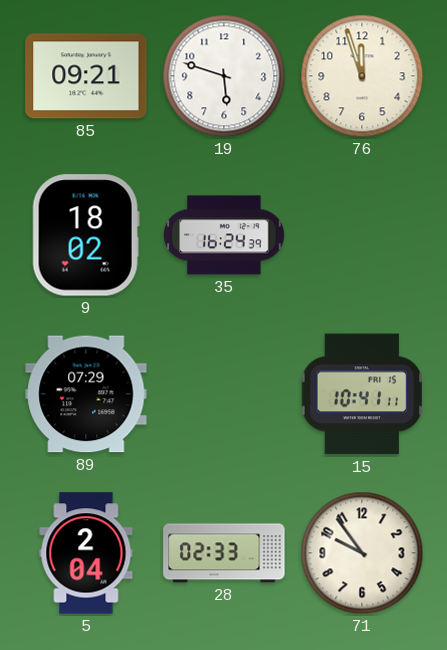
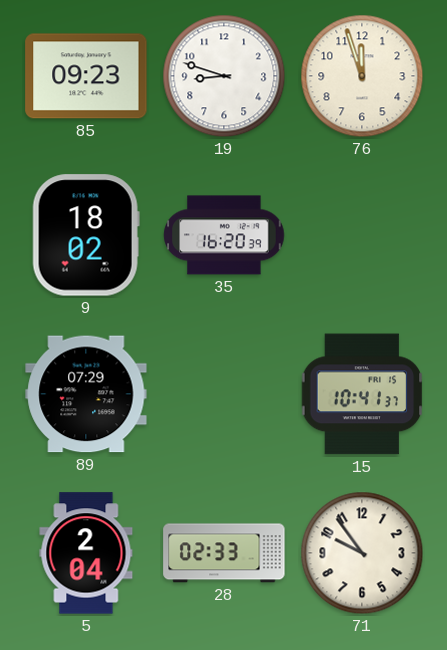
85: 09:21 -> 09:23
19: 5:48 -> 8:48
35: 16:24 -> 16:20
15: 10:41:11 -> 10:41:37
